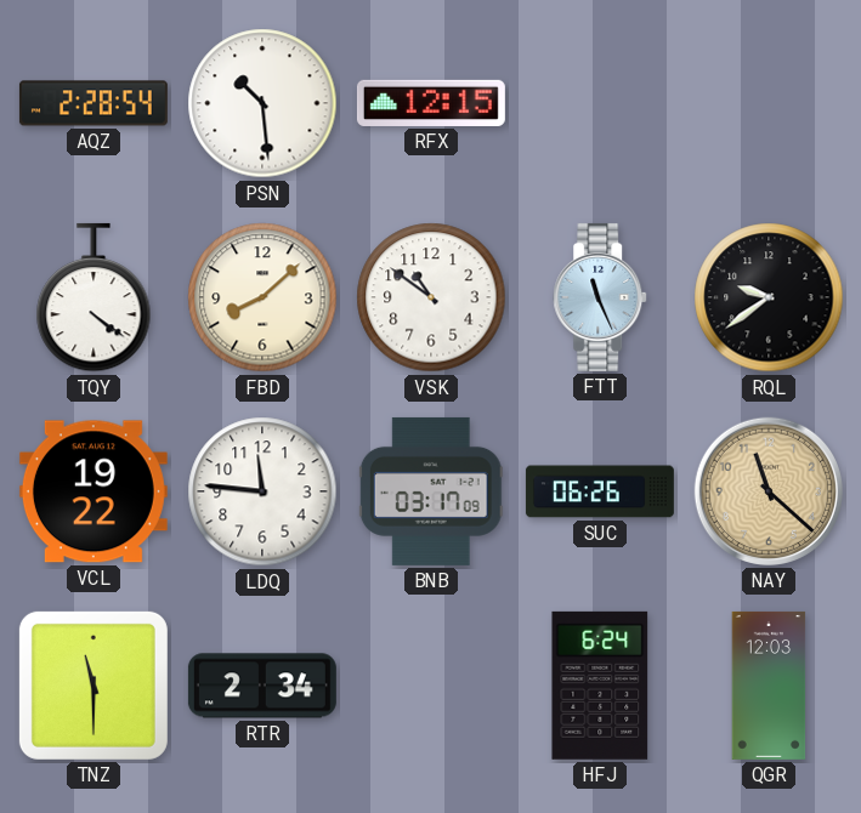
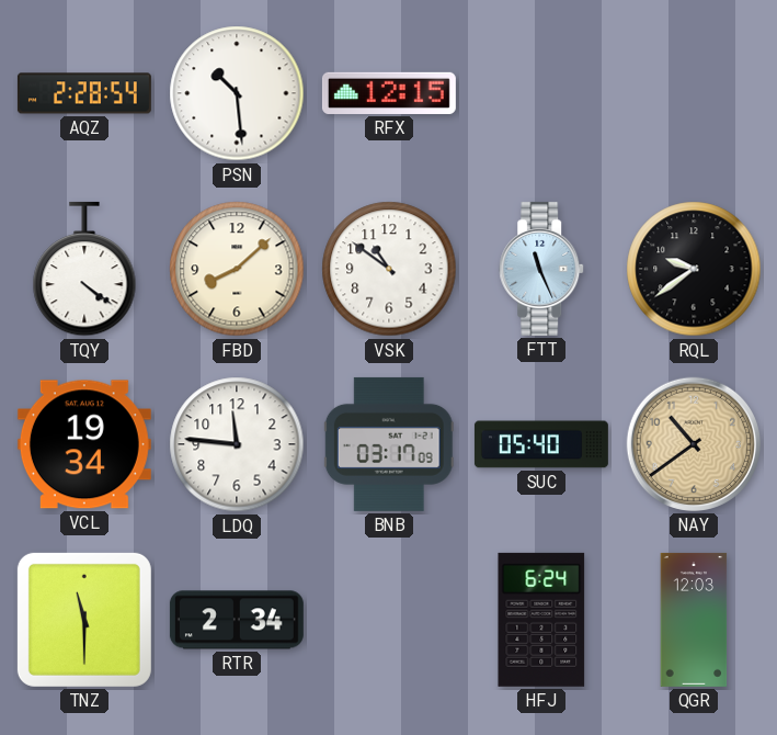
VCL: 19:22 -> 19:34
SUC: 06:26 -> 05:40
NAY: 11:22 -> 10:39
